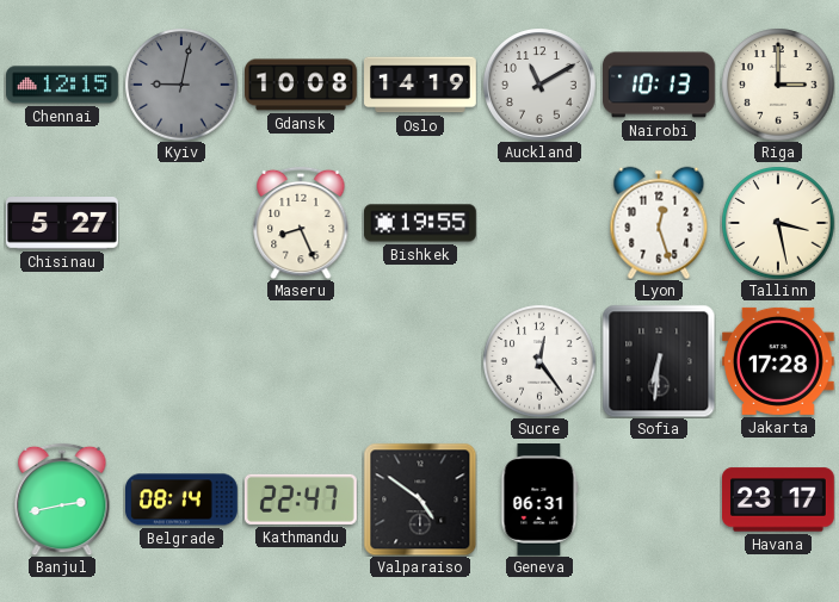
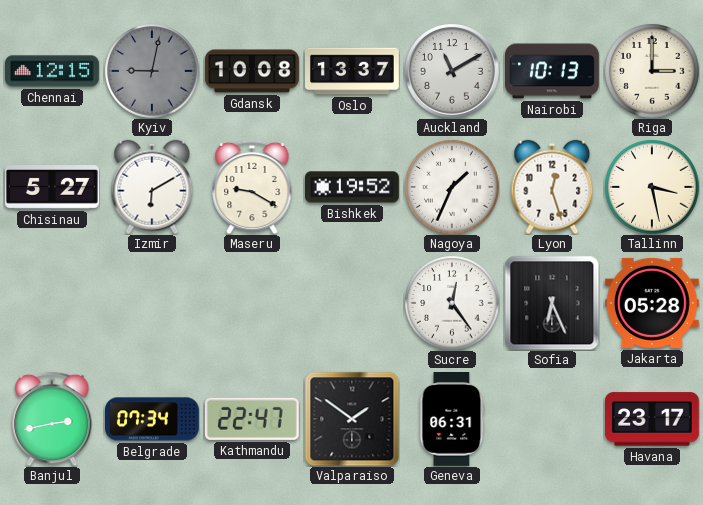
Oslo: 14:19 -> 13:37
Izmir: none -> 6:10
Maseru: 8:26 -> 9:20
Bishkek: 19:55 -> 19:52
Nagoya: none -> 1:34
Sofia: 6:31 -> 6:26
Jakarta: 17:28 -> 05:28
Belgrade: 08:14 -> 07:34
Valparaiso: 4:51 -> 1:51
